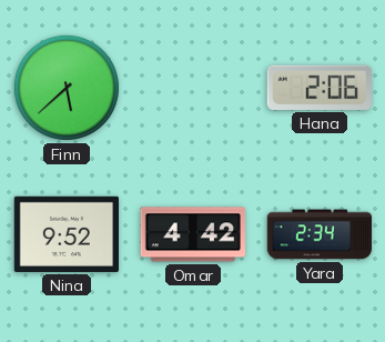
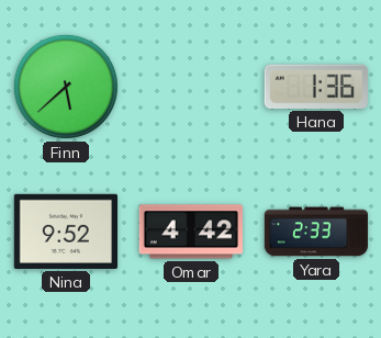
Hana: 2:06 -> 1:36
Yara: 2:34 -> 2:33
